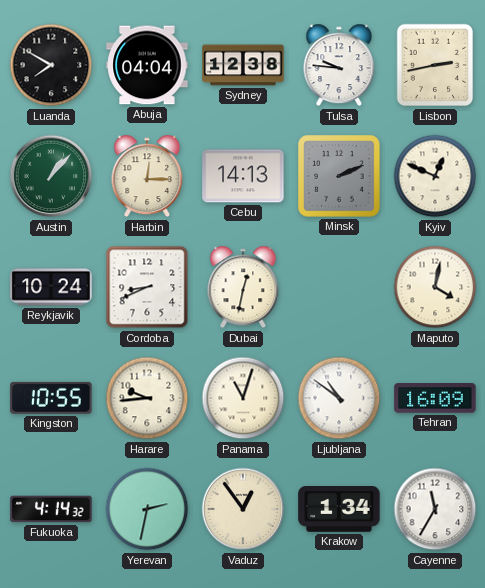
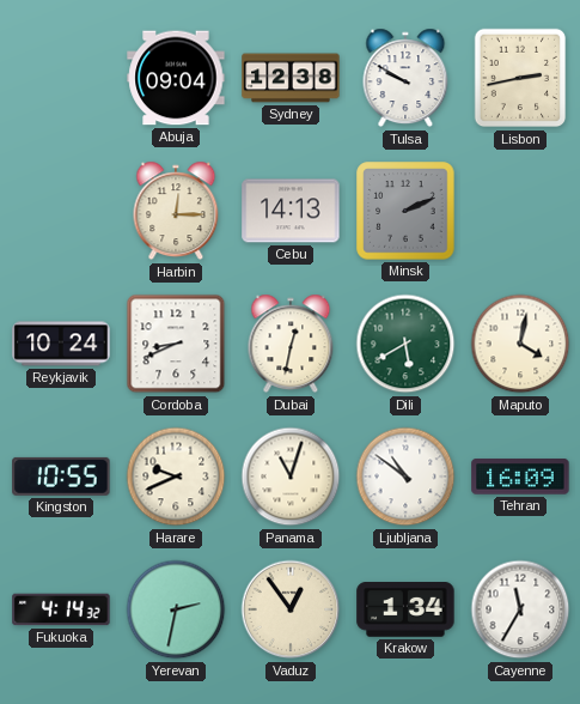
Luanda: 7:50 -> none
Abuja: 04:04 -> 09:04
Tulsa: 9:46 -> 9:50
Austin: 1:07 -> none
Kyiv: 12:49 -> none
Dili: none -> 5:40
Harare: 9:44 -> 9:41
